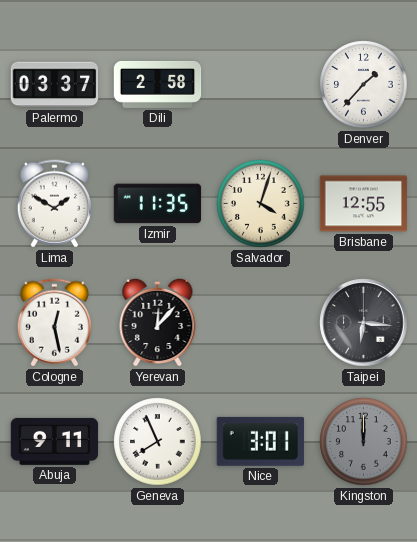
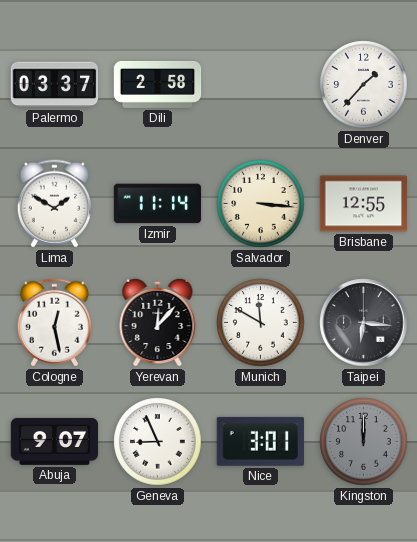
Izmir: 11:35 -> 11:14
Salvador: 4:03 -> 3:16
Munich: none -> 11:50
Abuja: 9:11 -> 9:07
Geneva: 7:56 -> 8:56
